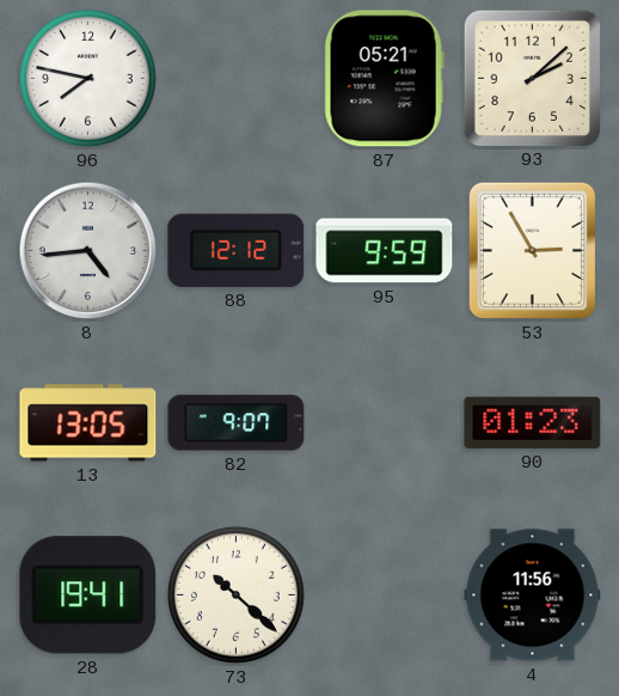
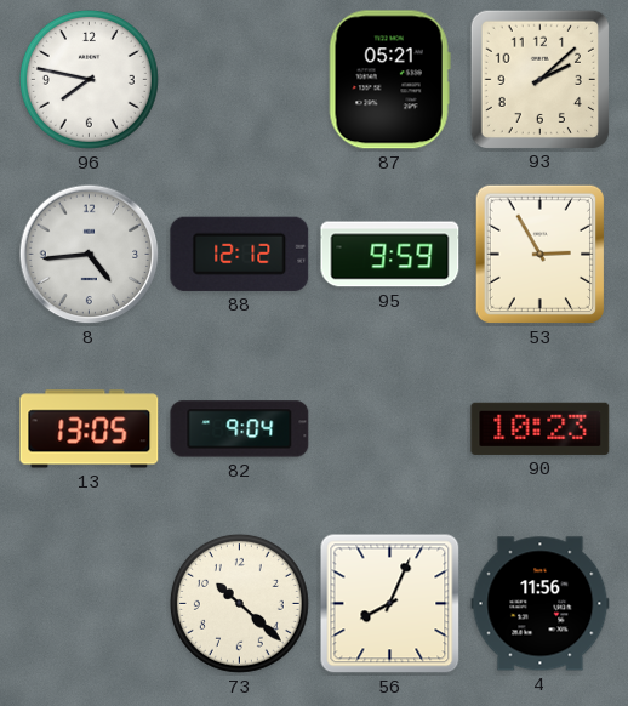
82: 9:07 -> 9:04
90: 01:23 -> 10:23
28: 19:41 -> none
56: none -> 8:04
